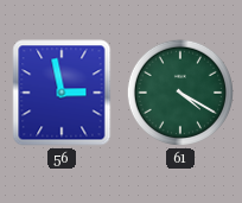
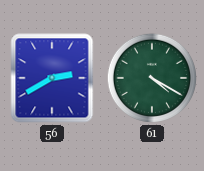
56: 2:58 -> 2:40
